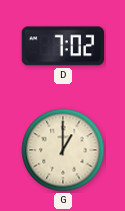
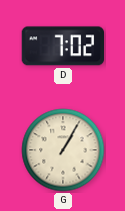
G: 1:00 -> 1:05
